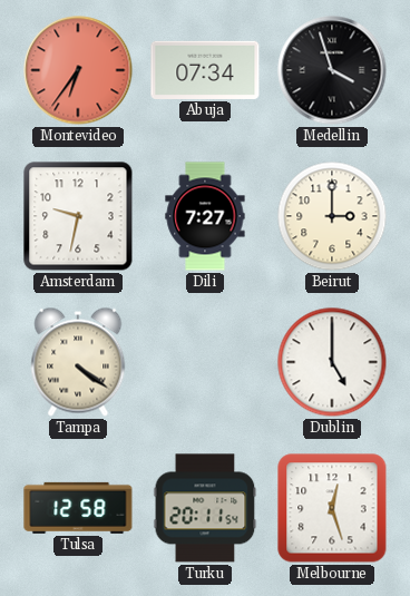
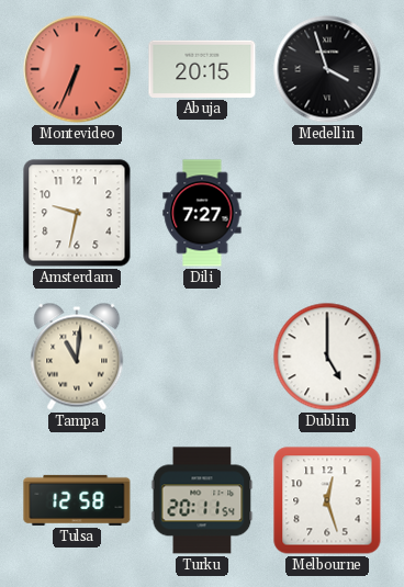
Montevideo: 6:36 -> 6:34
Abuja: 07:34 -> 20:15
Beirut: 3:00 -> none
Tampa: 4:21 -> 11:01
